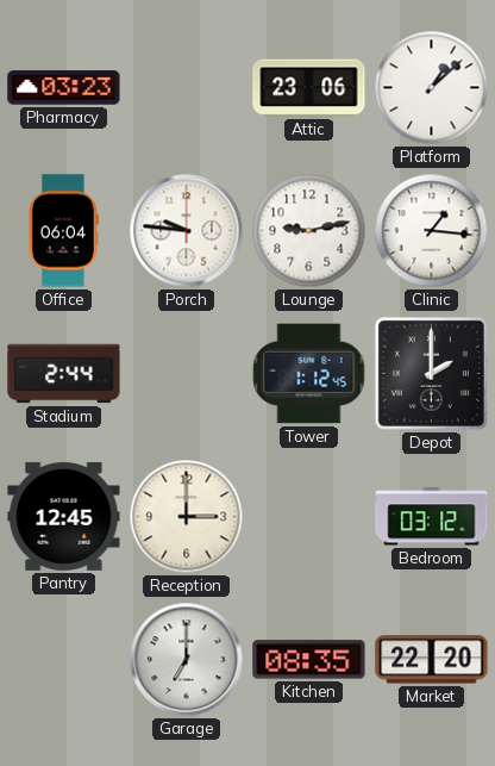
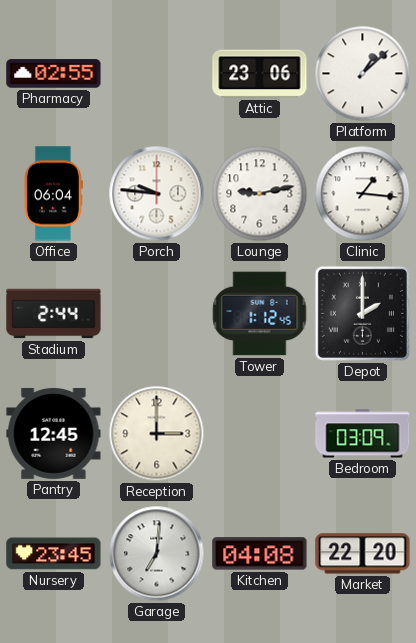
Pharmacy: 03:23 -> 02:55
Bedroom: 03:12 -> 03:09
Nursery: none -> 23:45
Garage: 7:00 -> 7:01
Kitchen: 08:35 -> 04:08
